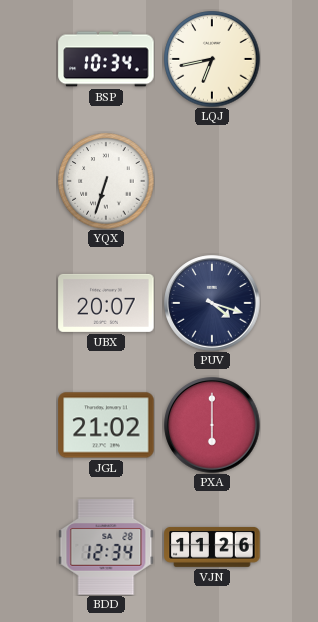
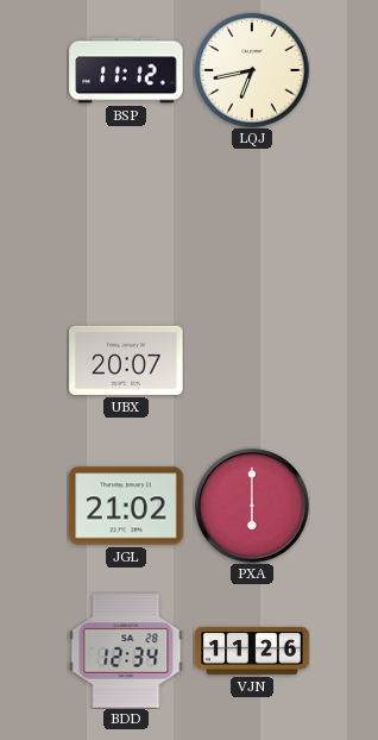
BSP: 10:34 -> 11:12
YQX: 6:33 -> none
PUV: 4:18 -> none
